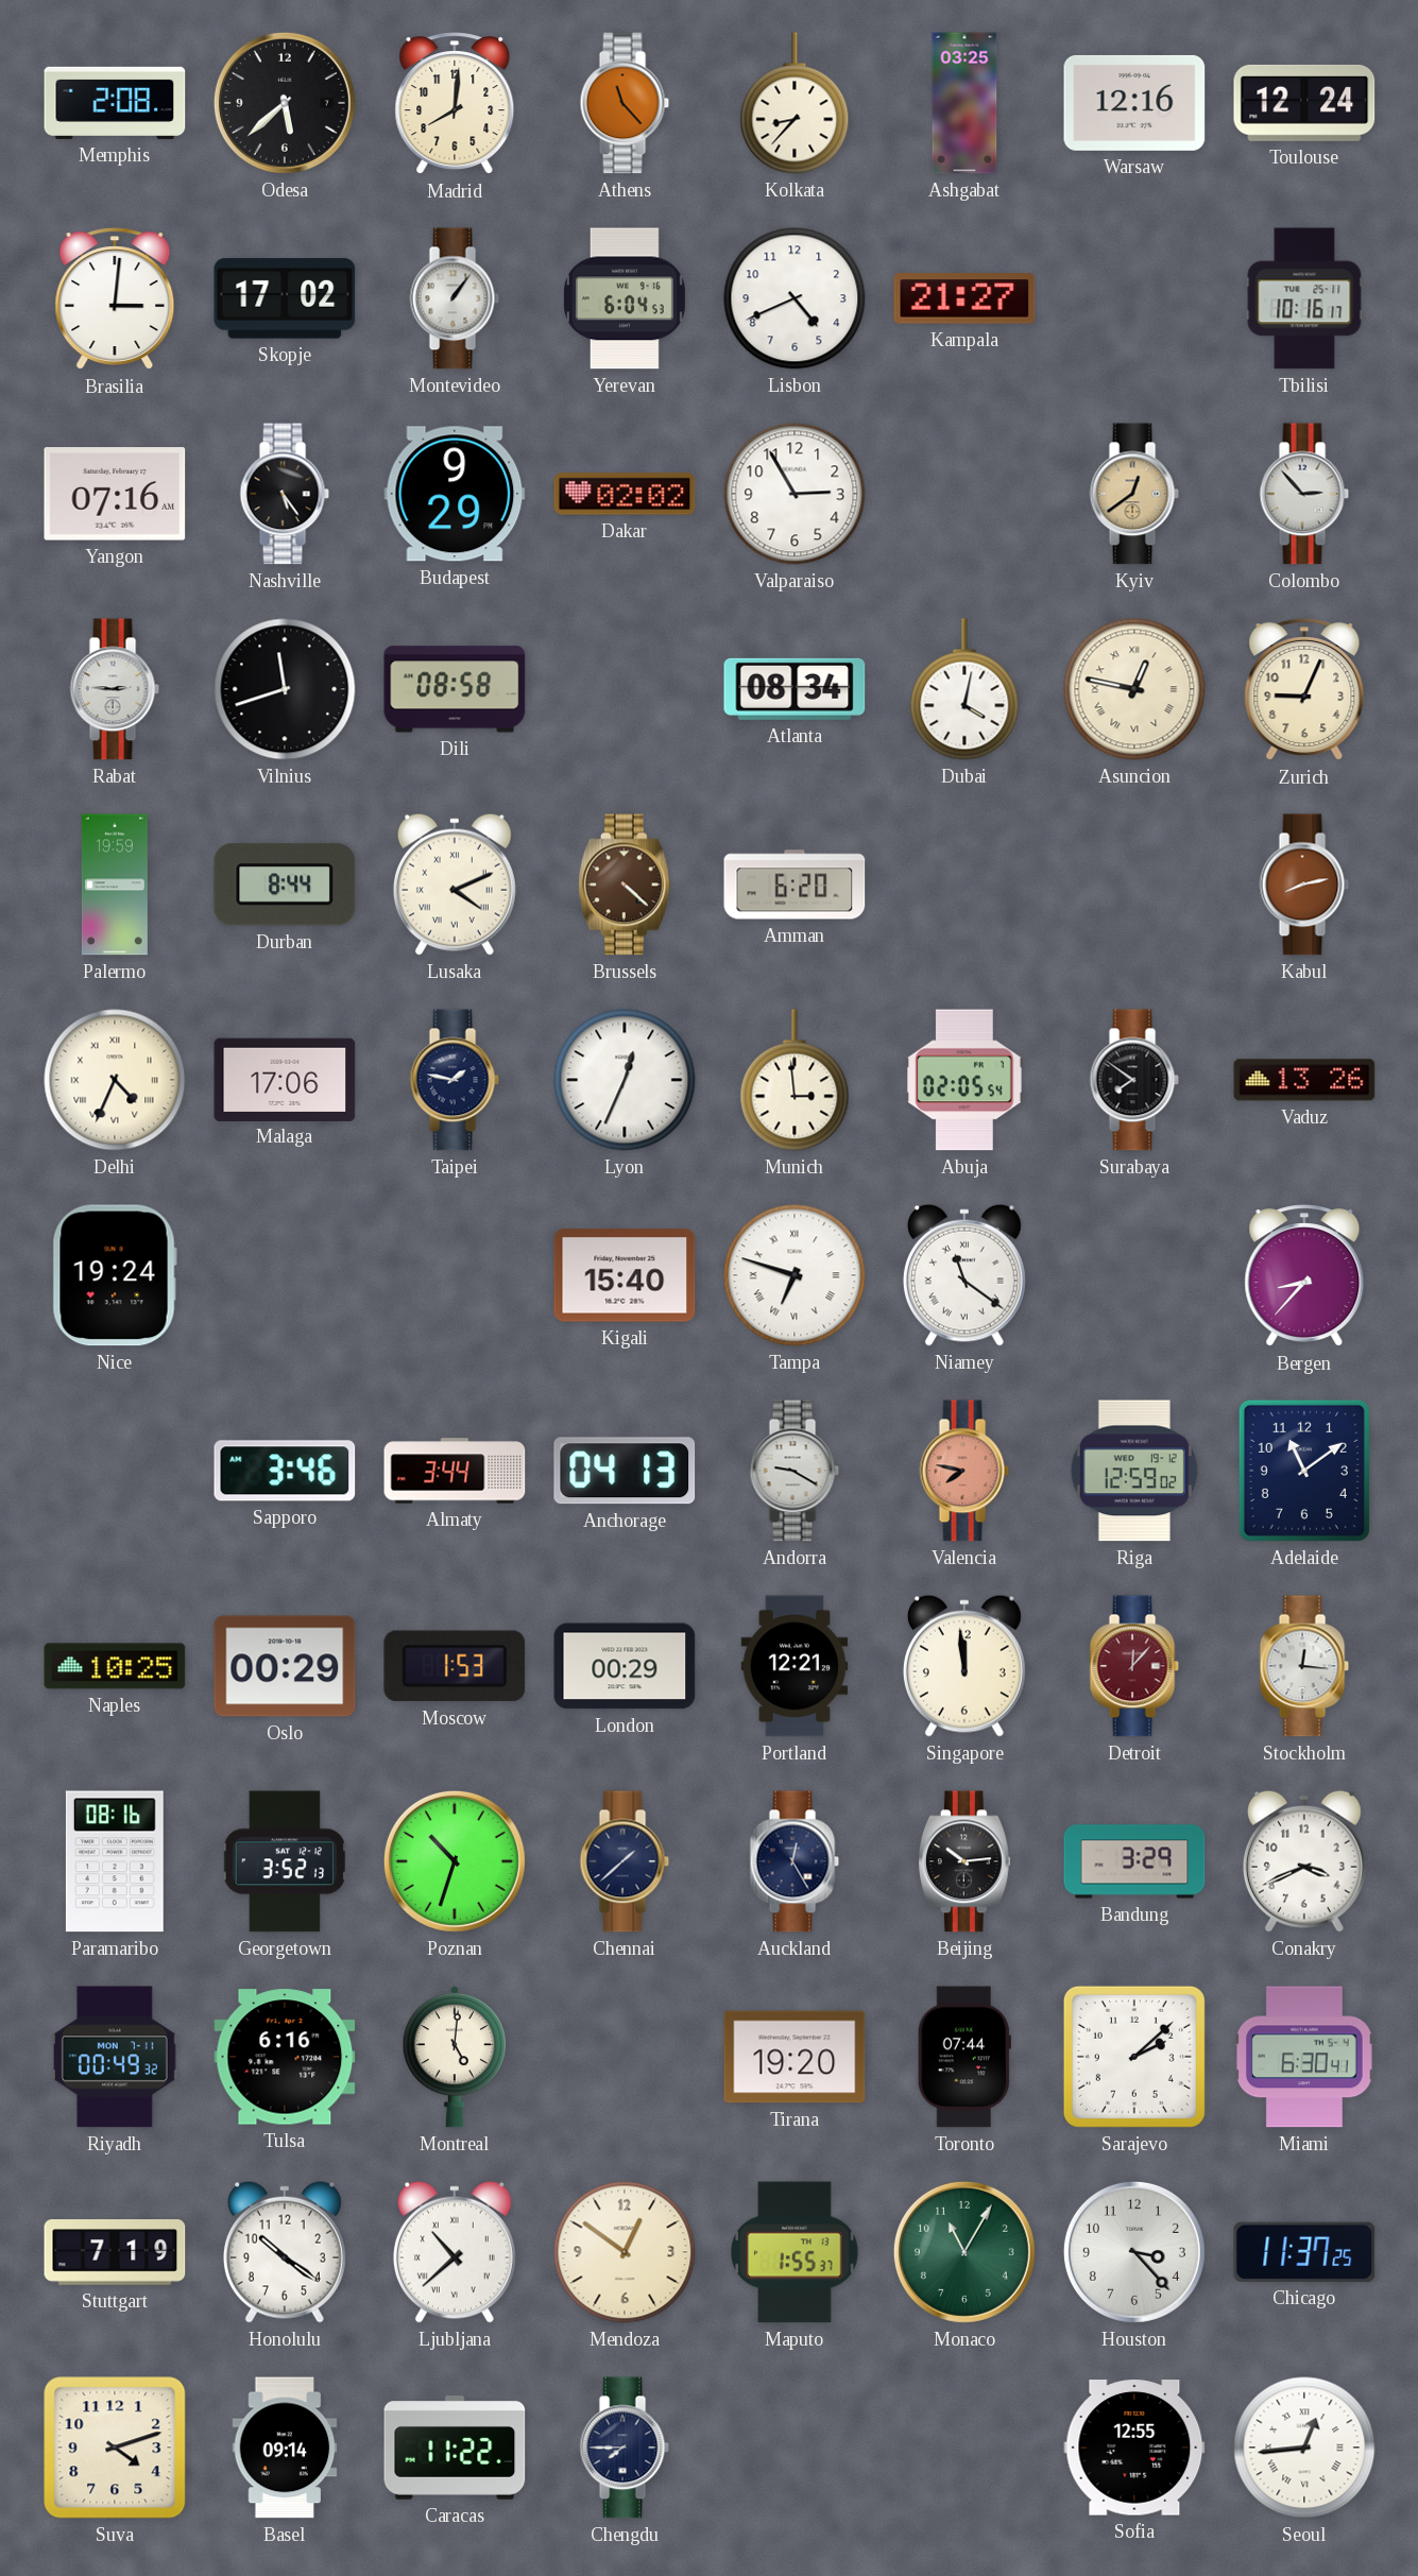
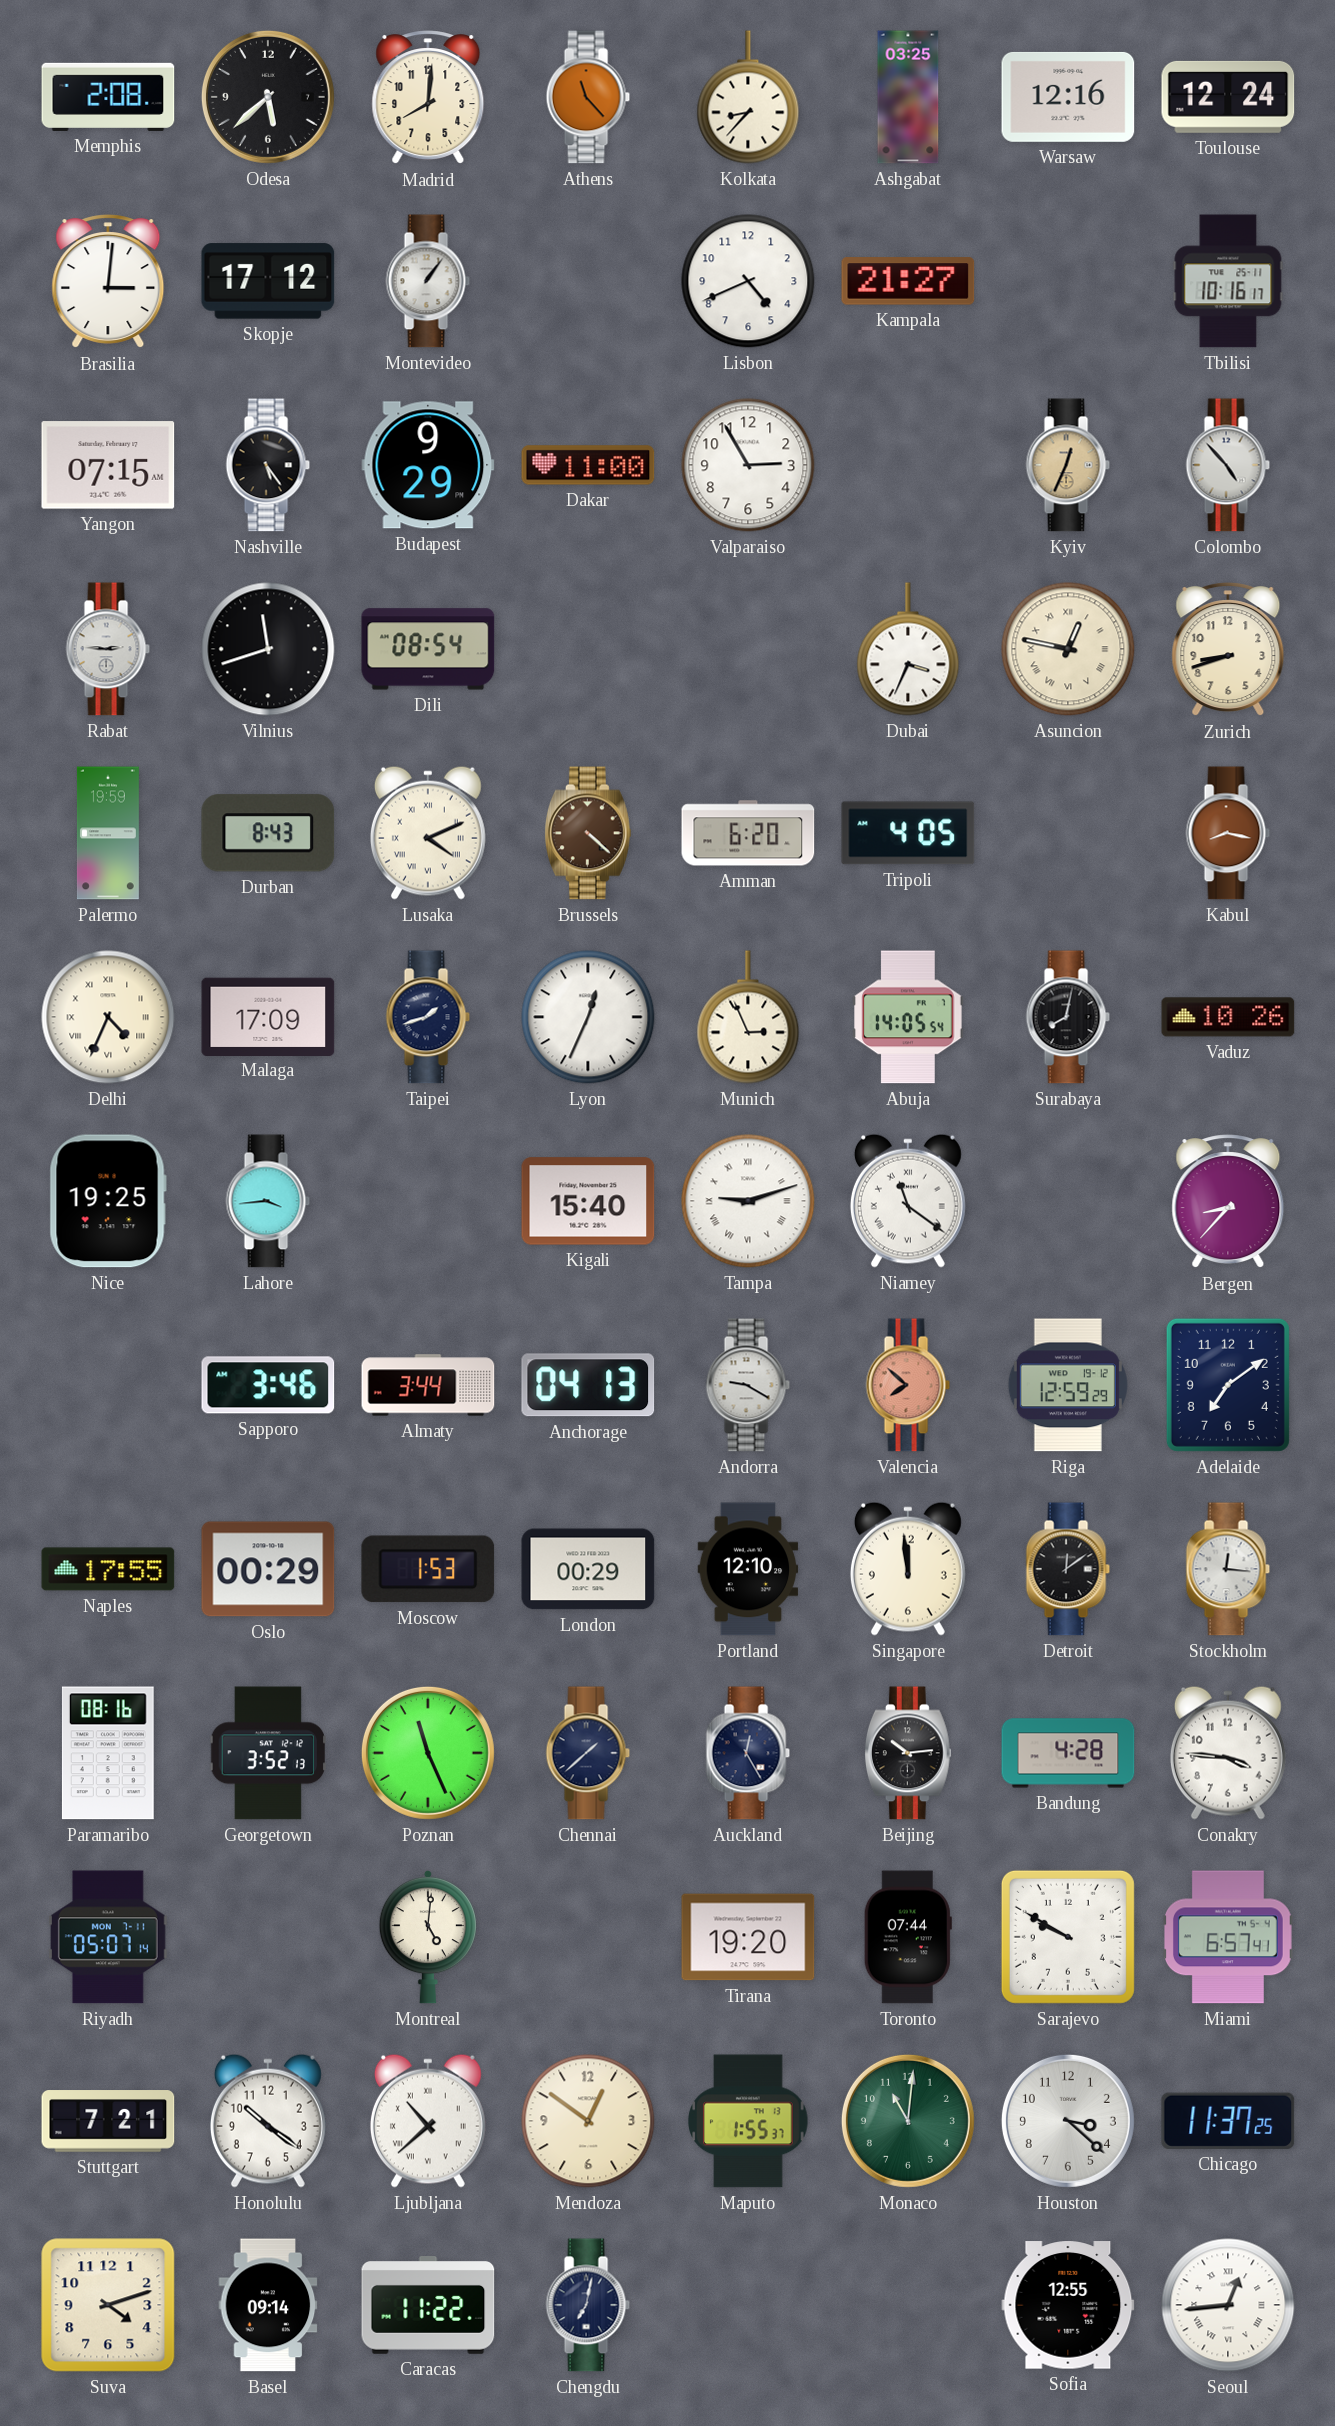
Skopje: 17:02 -> 17:12
Yerevan: 6:04 -> none
Yangon: 07:16 -> 07:15
Dakar: 02:02 -> 11:00
Kyiv: 12:39 -> 12:34
Colombo: 2:53 -> 4:53
Dili: 08:58 -> 08:54
Atlanta: 08:34 -> none
Dubai: 4:02 -> 3:34
Zurich: 9:04 -> 8:42
Durban: 8:44 -> 8:43
Tripoli: none -> 4:05
Kabul: 8:13 -> 8:17
Malaga: 17:06 -> 17:09
Taipei: 1:47 -> 1:42
Munich: 2:59 -> 2:56
Abuja: 02:05 -> 14:05
Surabaya: 7:51 -> 8:02
Vaduz: 13:26 -> 10:26
Nice: 19:24 -> 19:25
Lahore: none -> 3:44
Tampa: 6:48 -> 9:12
Valencia: 7:47 -> 7:52
Riga: 12:59:02 -> 12:59:29
Adelaide: 11:09 -> 7:09
Naples: 10:25 -> 17:55
Portland: 12:21 -> 12:10
Detroit: 12:07 -> 12:09
Detroit dial: burgundy -> black
Poznan: 10:33 -> 11:26
Bandung: 3:29 -> 4:28
Conakry: 3:41 -> 3:46
Riyadh: 00:49 -> 05:07
Tulsa: 6:16 -> none
Sarajevo: 2:08 -> 9:50
Miami: 6:30 -> 6:57
Stuttgart: 7:19 -> 7:21
Monaco: 11:05 -> 11:01
Houston: 3:23 -> 3:22
Chengdu: 7:45 -> 7:02
